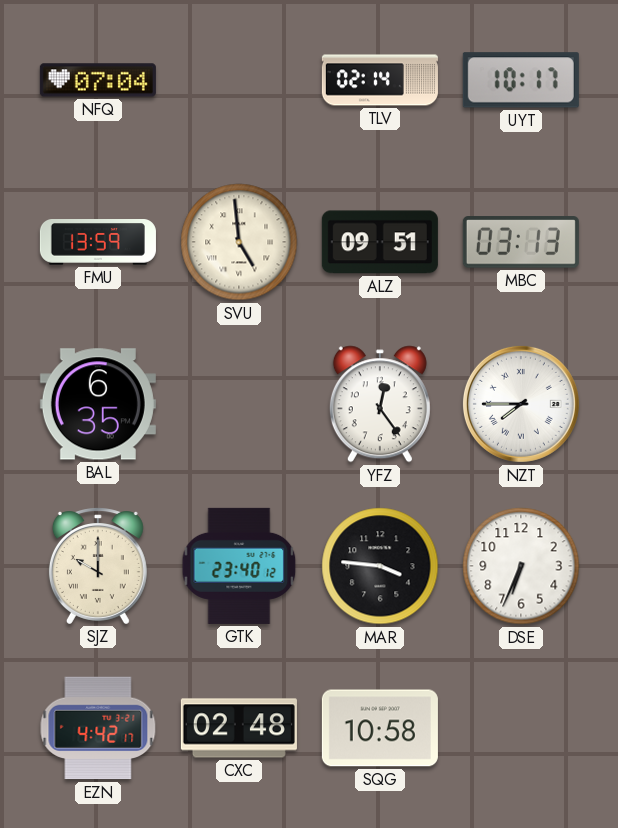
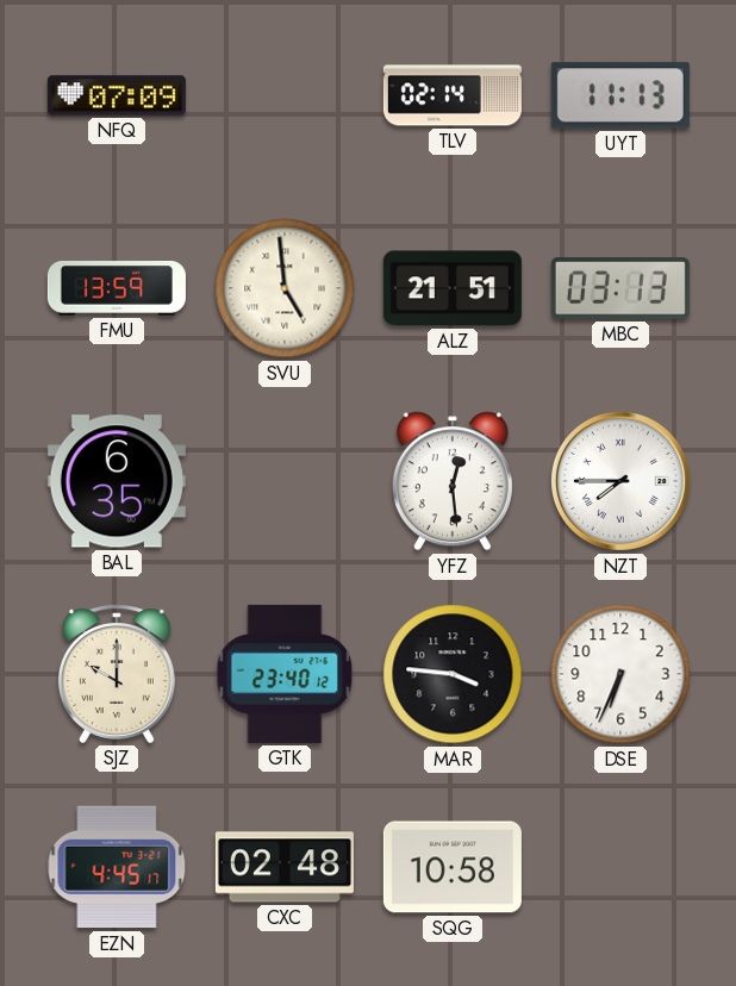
NFQ: 07:04 -> 07:09
UYT: 10:17 -> 11:13
ALZ: 09:51 -> 21:51
YFZ: 12:24 -> 12:29
EZN: 4:42 -> 4:45
